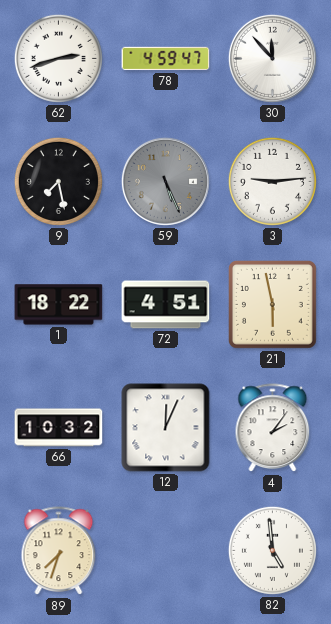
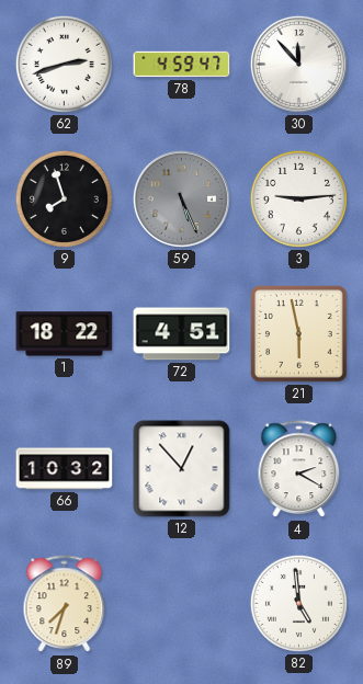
9: 7:28 -> 7:57
12: 12:04 -> 12:53
4: 2:06 -> 2:20
